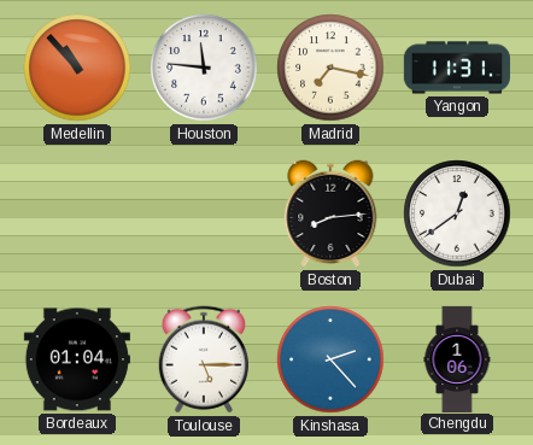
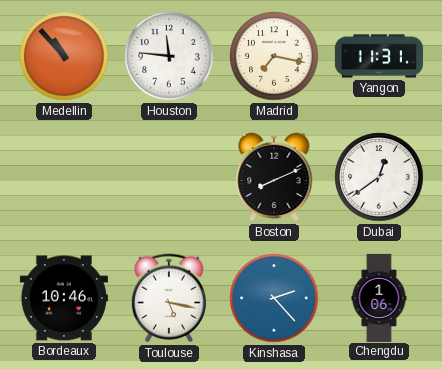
Boston: 8:14 -> 8:11
Bordeaux: 01:04 -> 10:46
Toulouse: 5:15 -> 5:17
